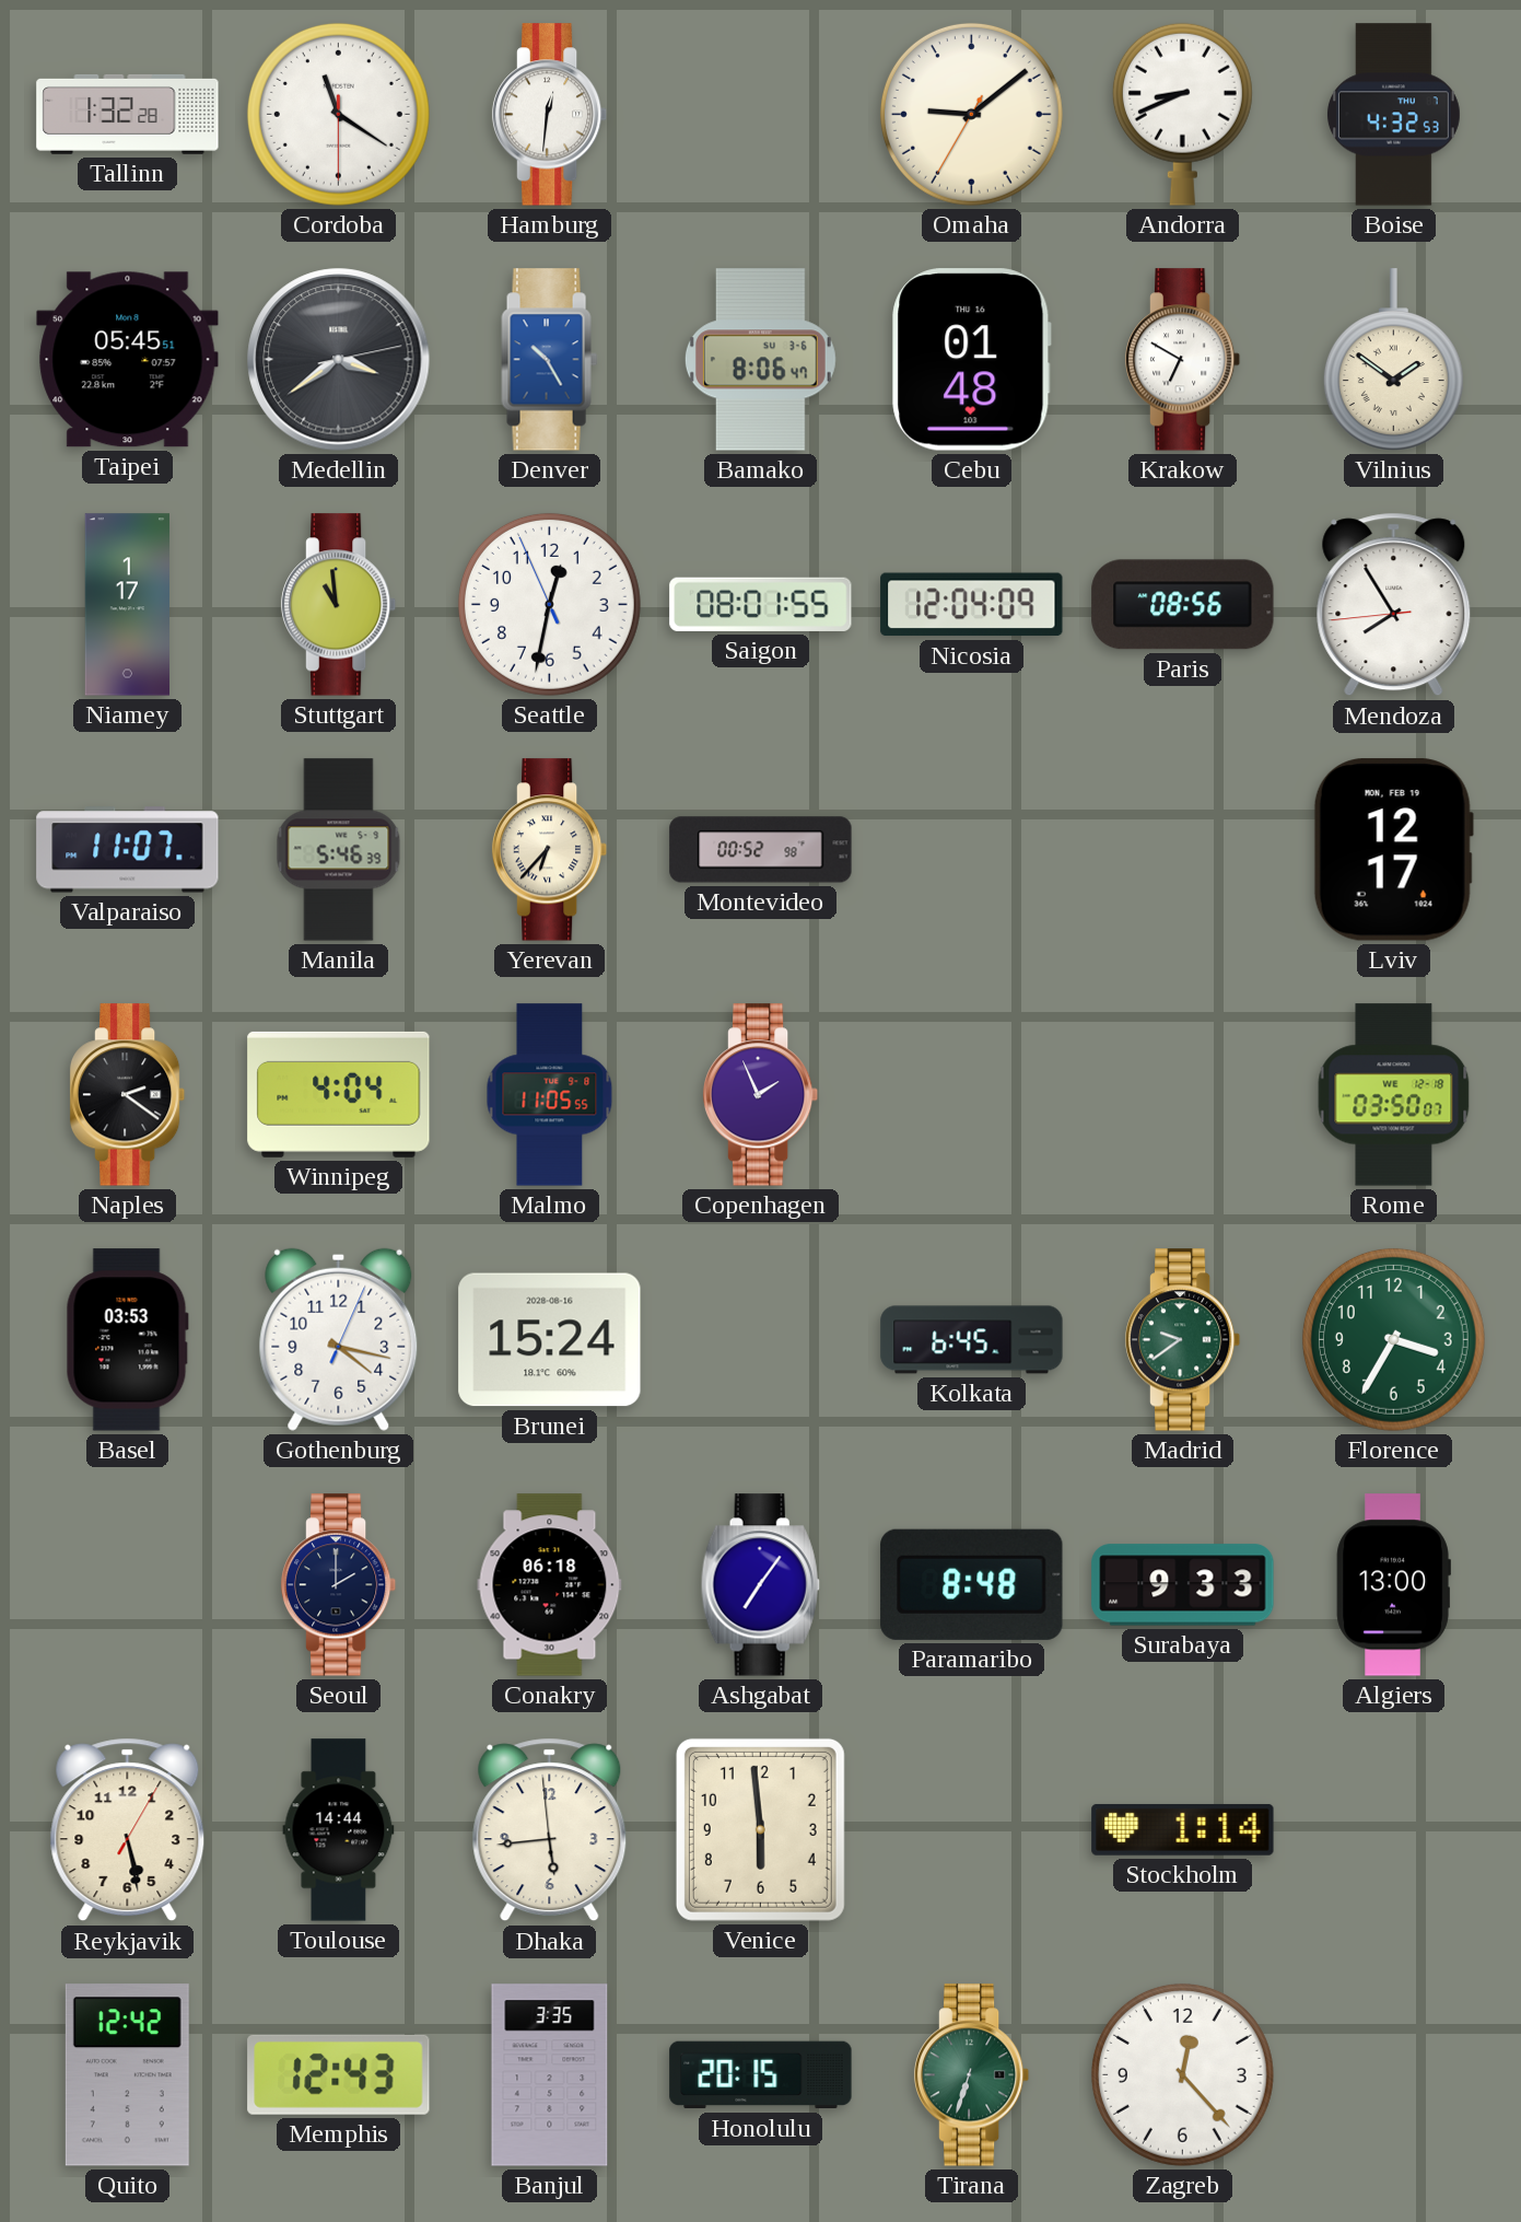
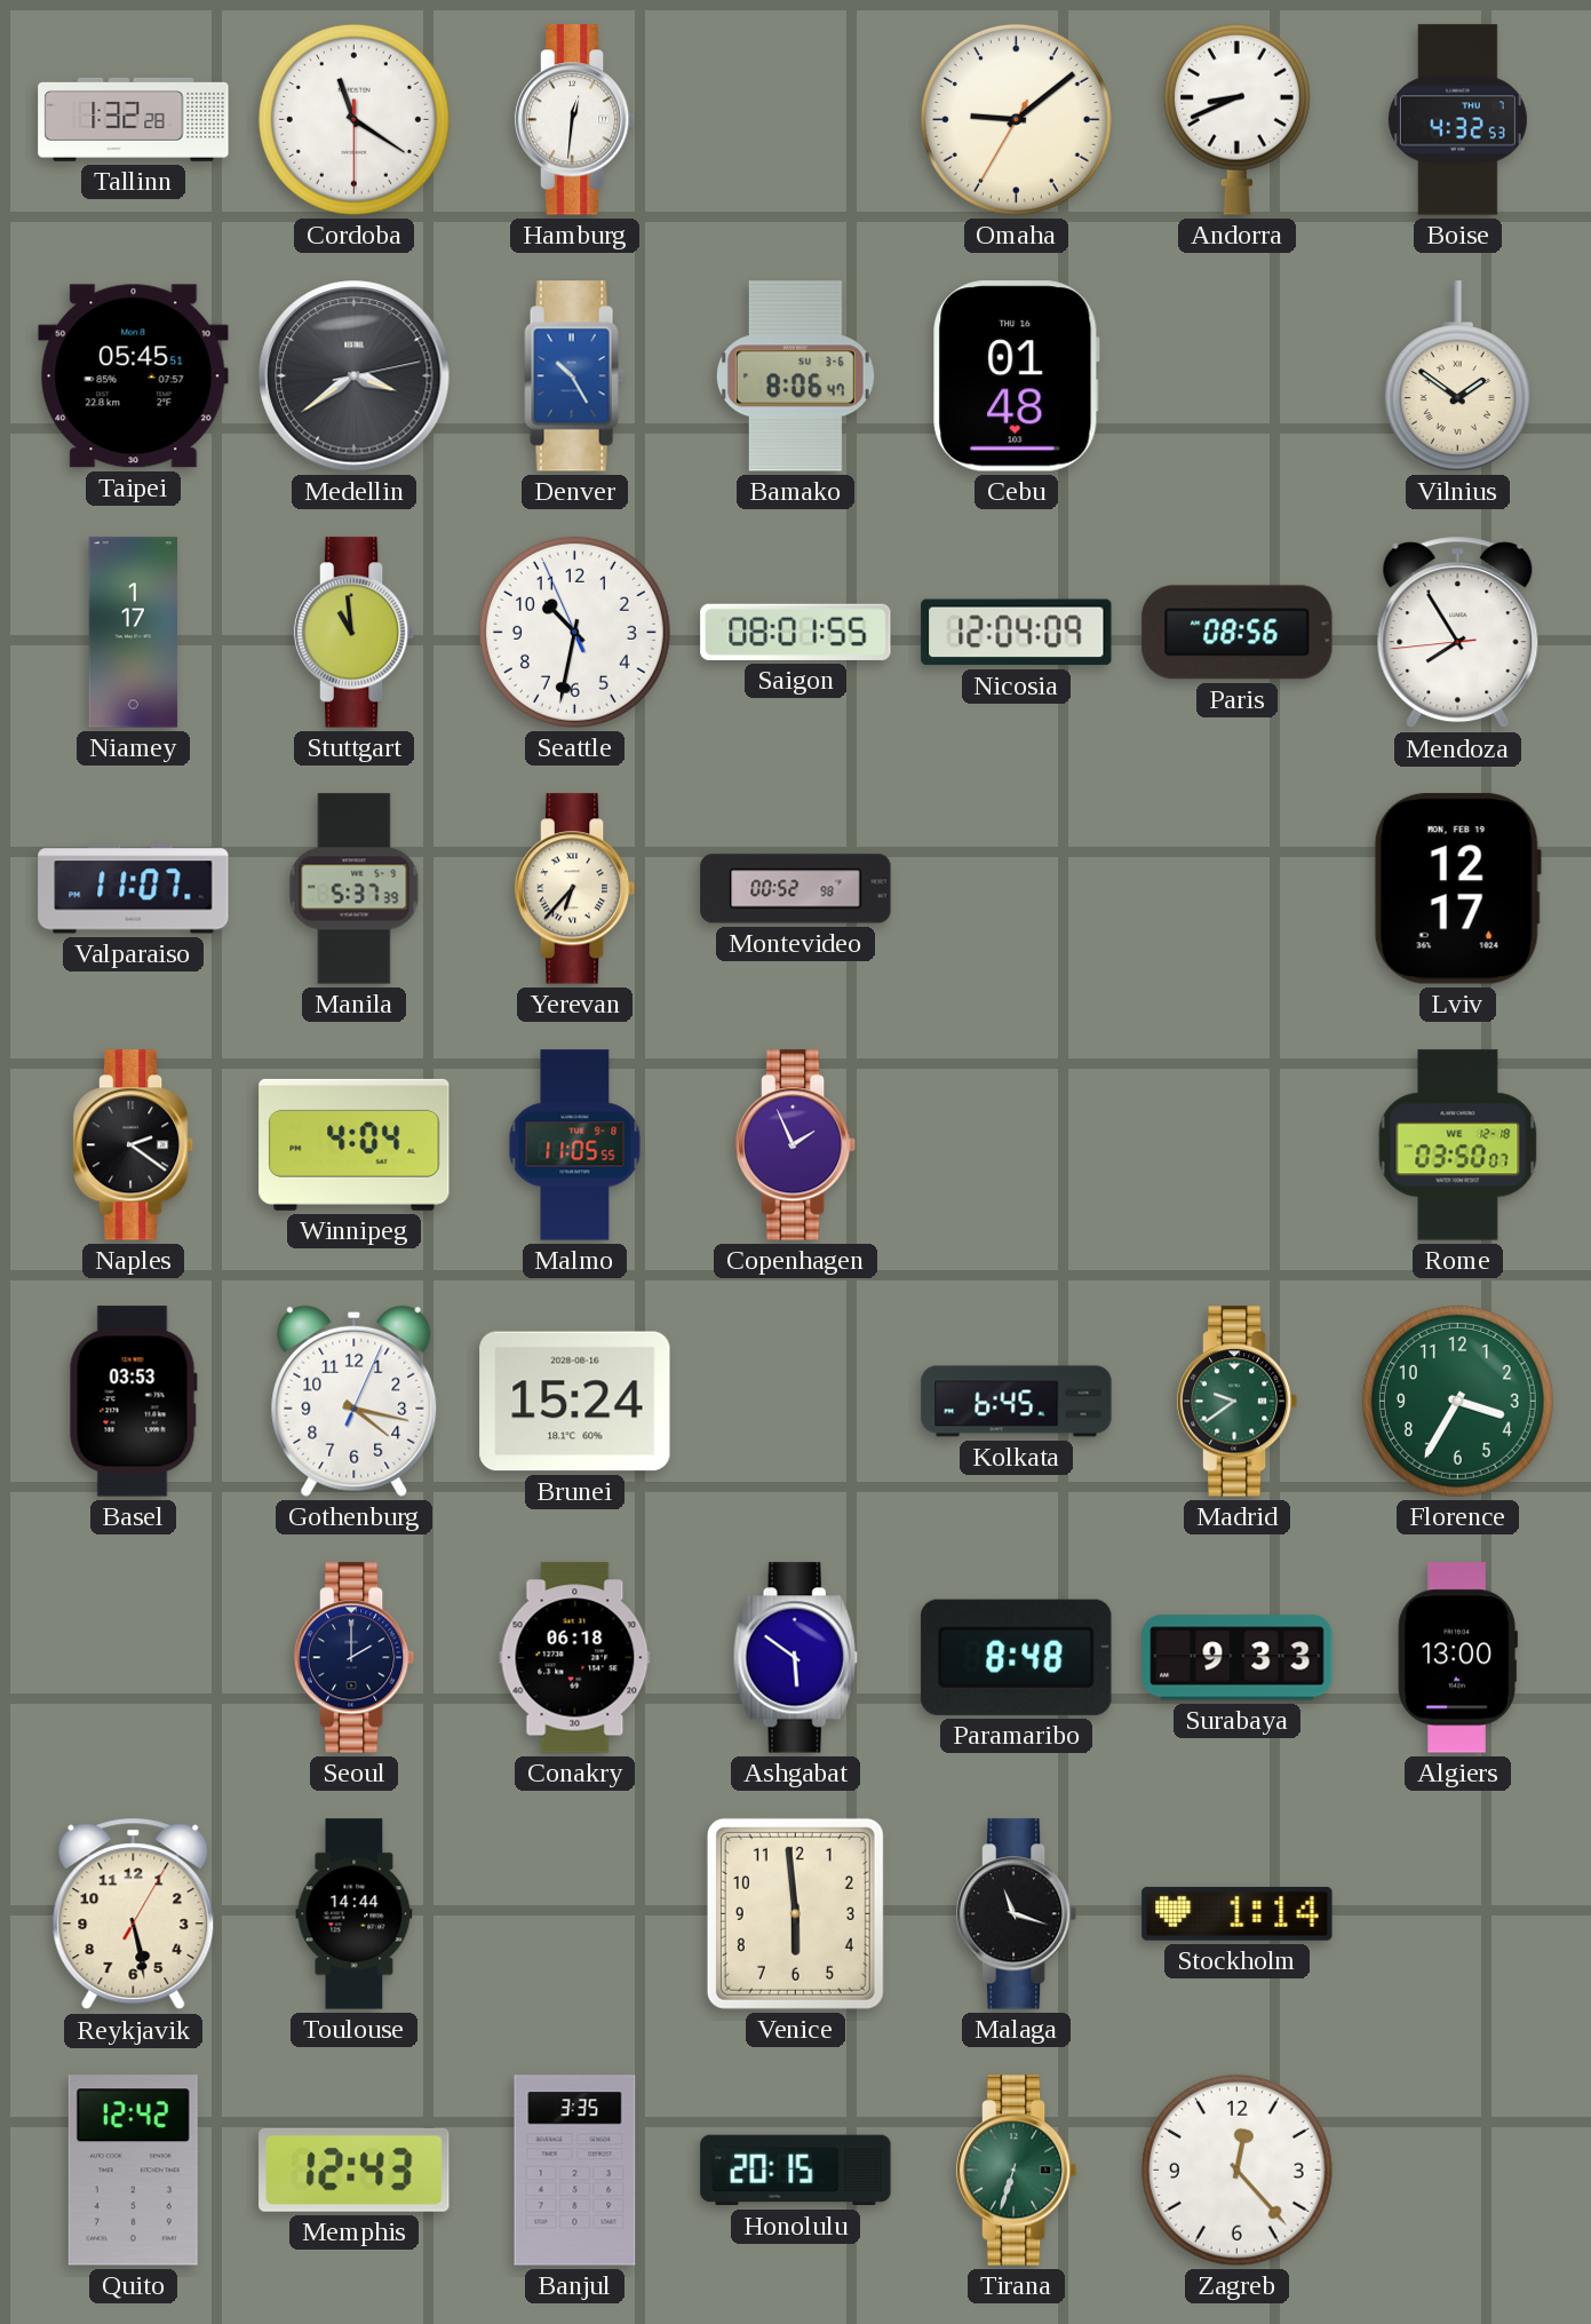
Krakow: 6:50 -> none
Seattle: 12:31 -> 10:31
Manila: 5:46 -> 5:37
Ashgabat: 7:06 -> 5:51
Dhaka: 5:43 -> none
Malaga: none -> 11:18
